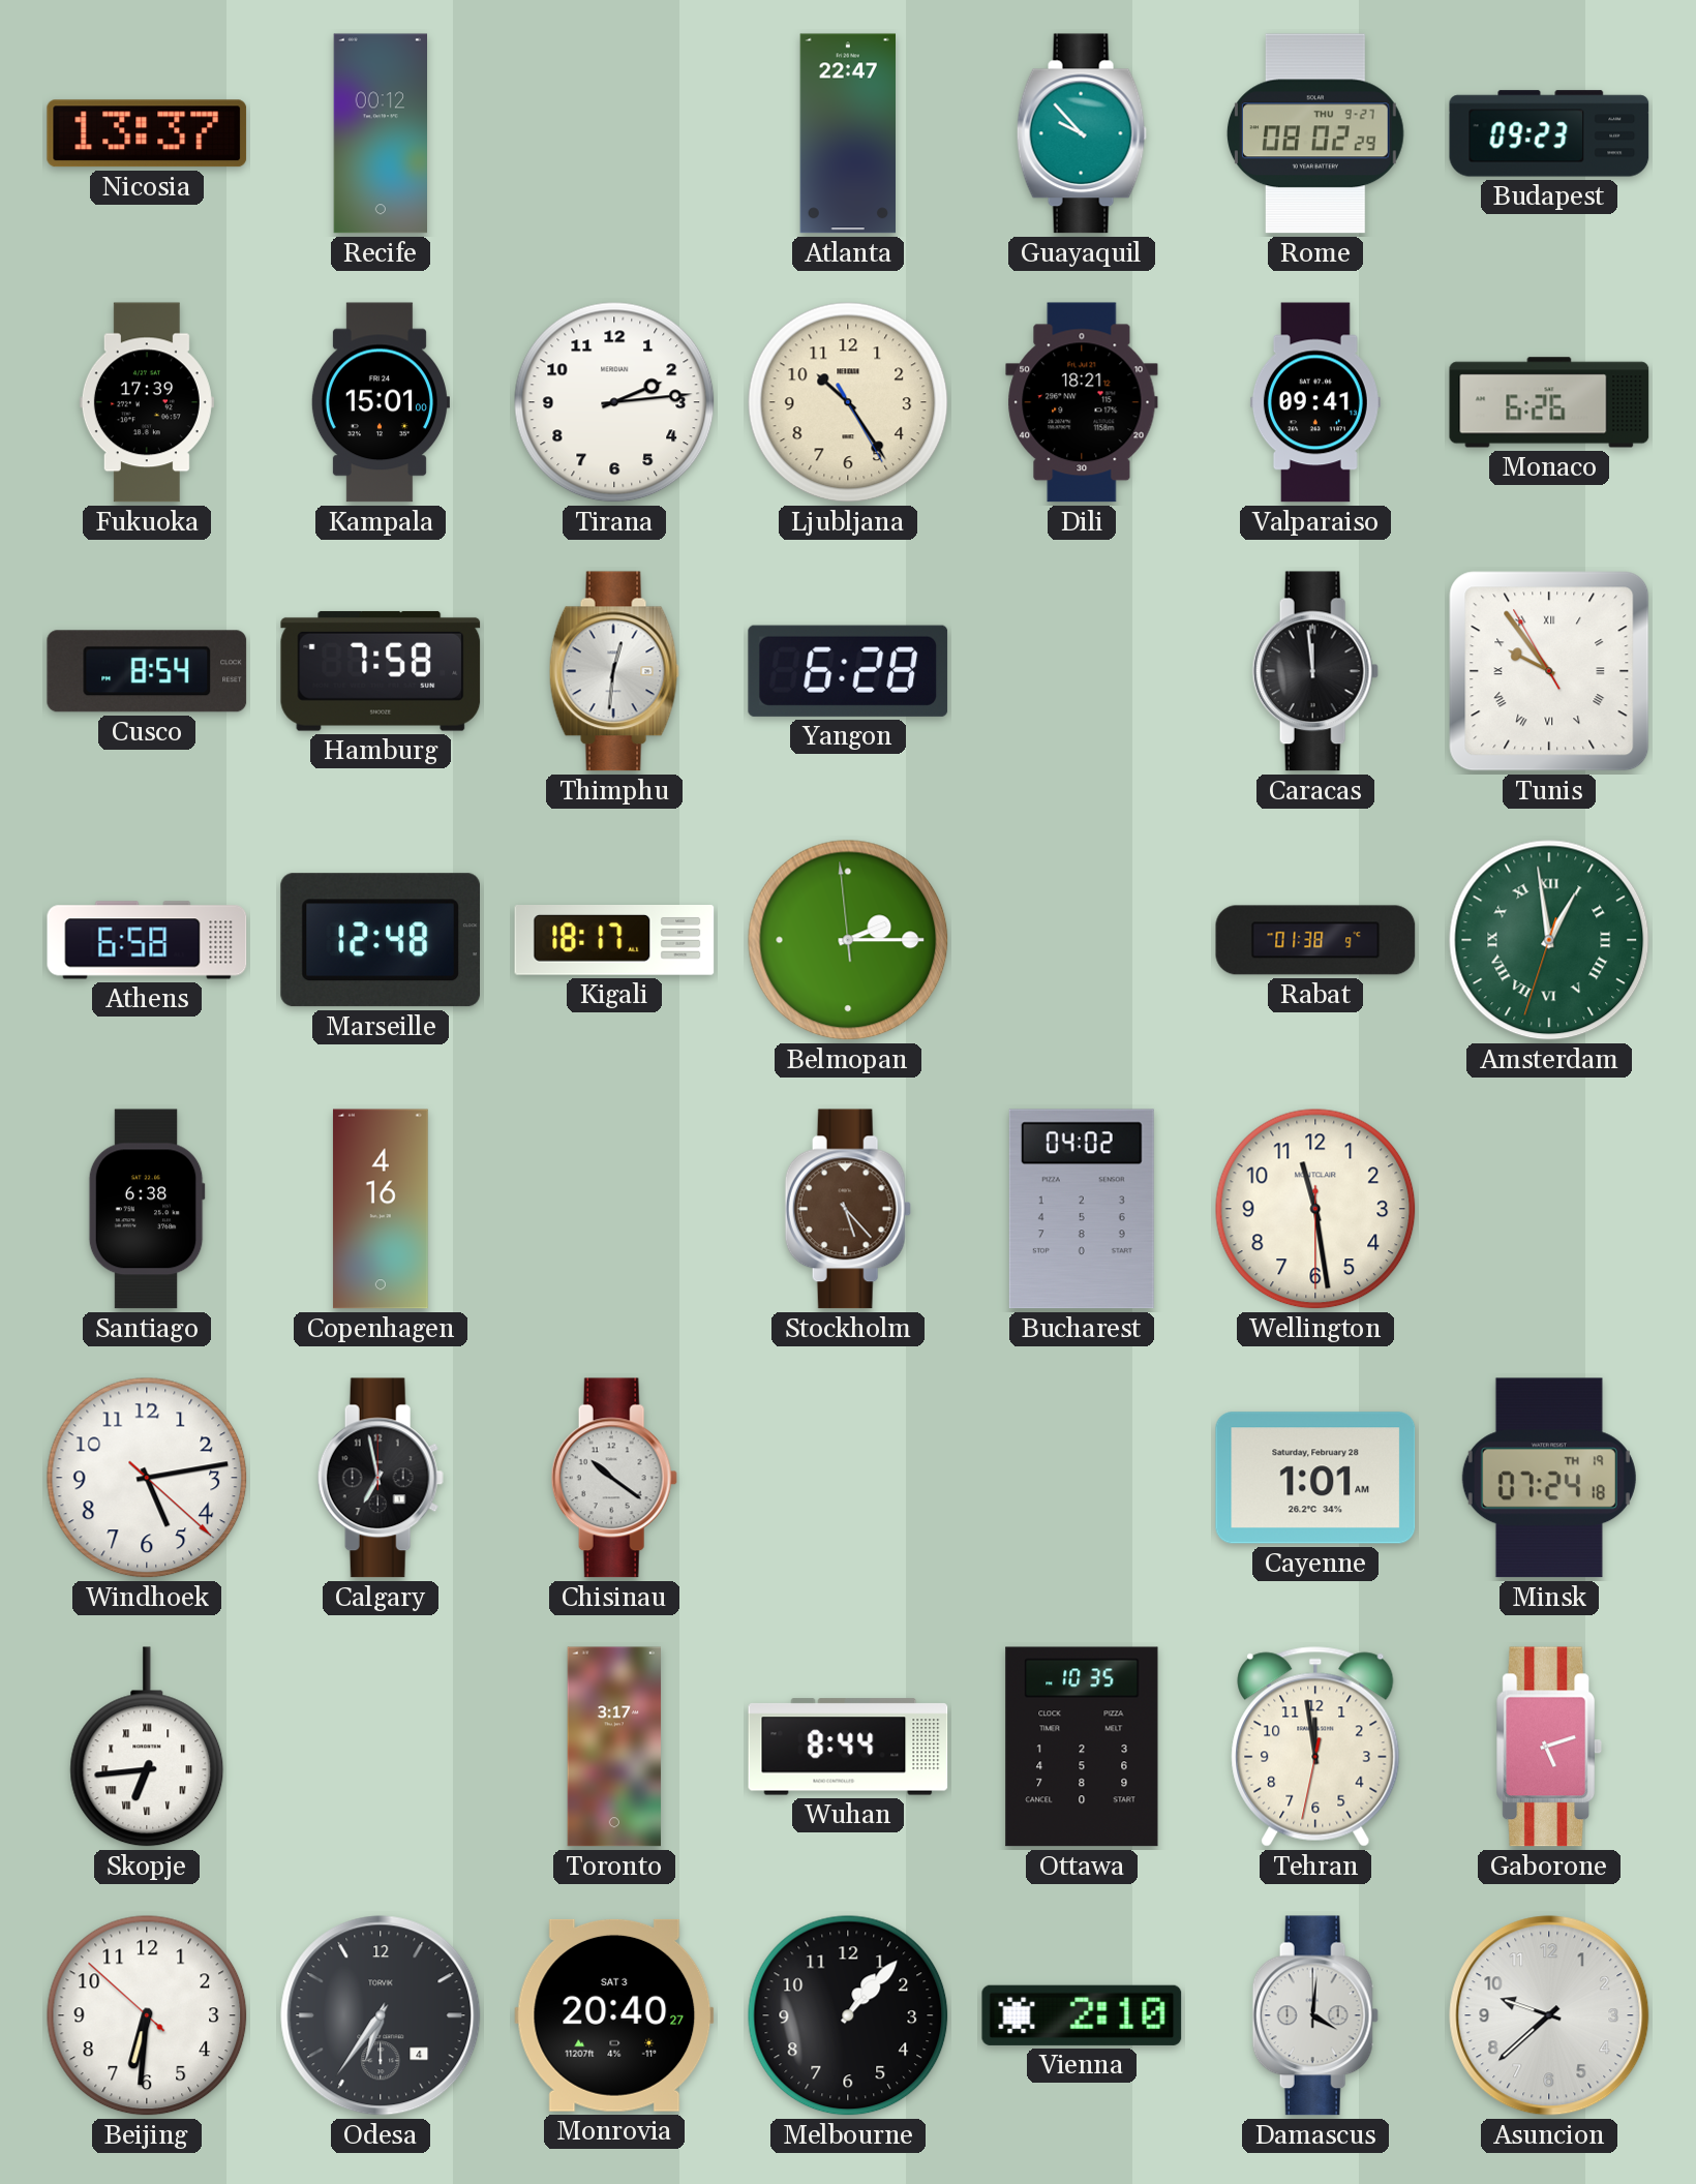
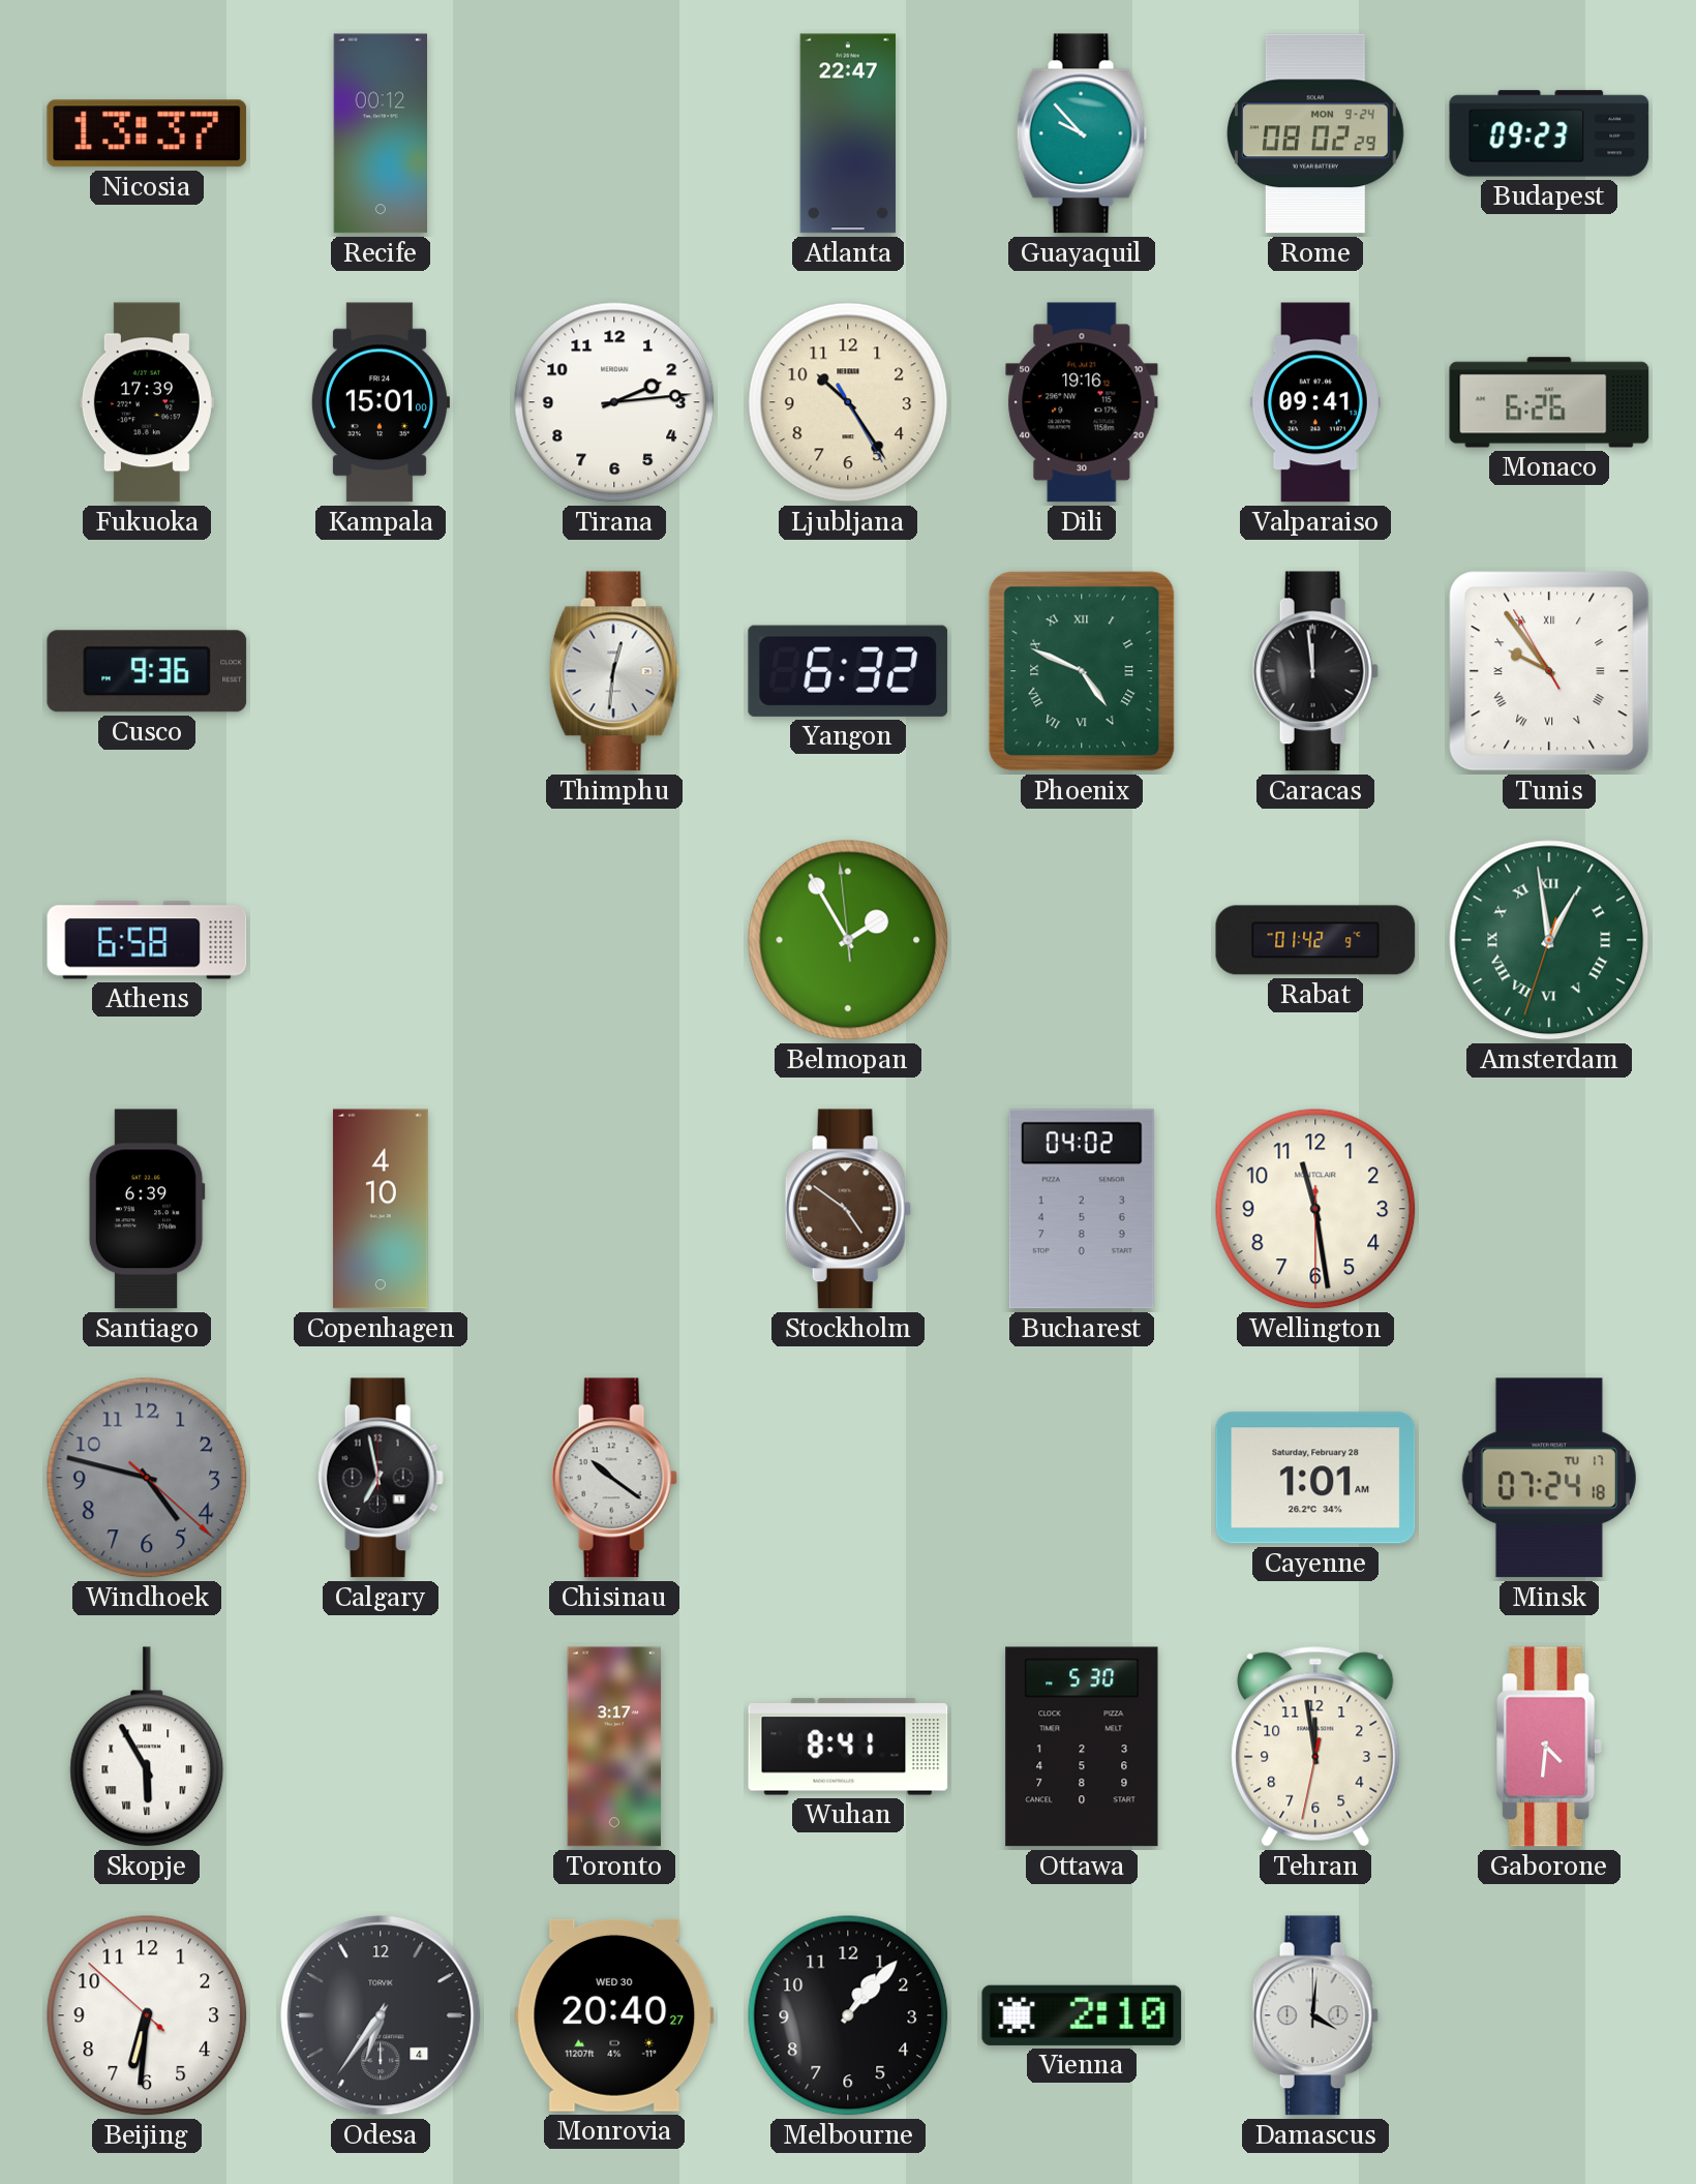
Rome date: THU 9-27 -> MON 9-24
Dili: 18:21 -> 19:16
Cusco: 8:54 -> 9:36
Hamburg: 7:58 -> none
Yangon: 6:28 -> 6:32
Phoenix: none -> 4:49
Marseille: 12:48 -> none
Kigali: 18:17 -> none
Belmopan: 2:14 -> 1:54
Rabat: 01:38 -> 01:42
Santiago: 6:38 -> 6:39
Copenhagen: 4:16 -> 4:10
Stockholm: 5:23 -> 4:51
Windhoek: 5:13 -> 4:47
Windhoek dial: white -> grey
Minsk date: TH 19 -> TU 17
Skopje: 6:44 -> 5:55
Wuhan: 8:44 -> 8:41
Ottawa: 10:35 -> 5:30
Gaborone: 5:12 -> 4:31
Monrovia date: SAT 3 -> WED 30
Asuncion: 9:38 -> none
